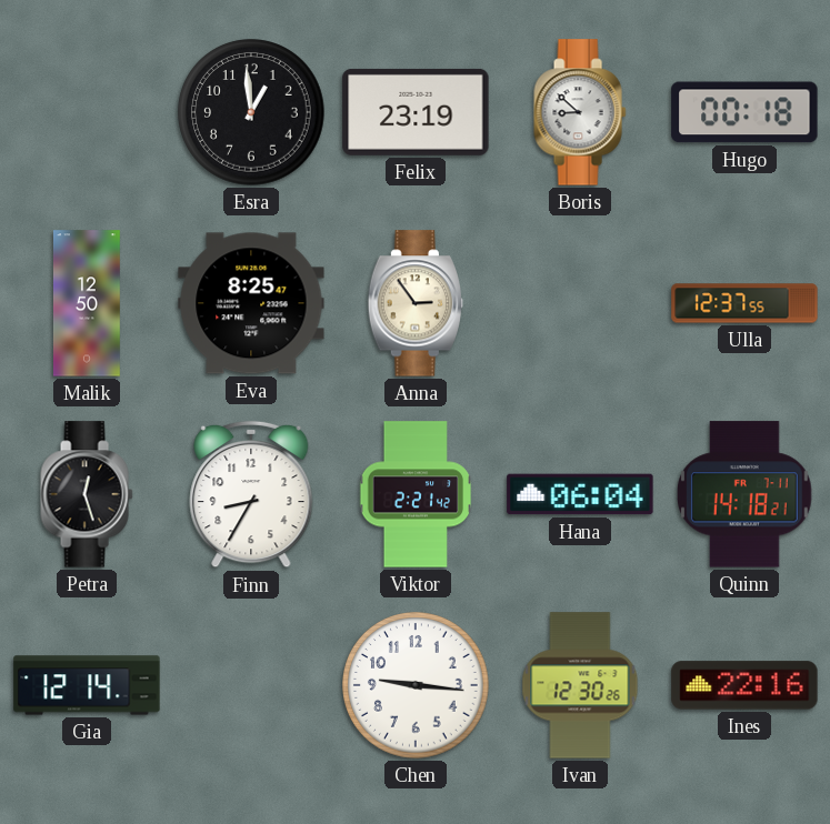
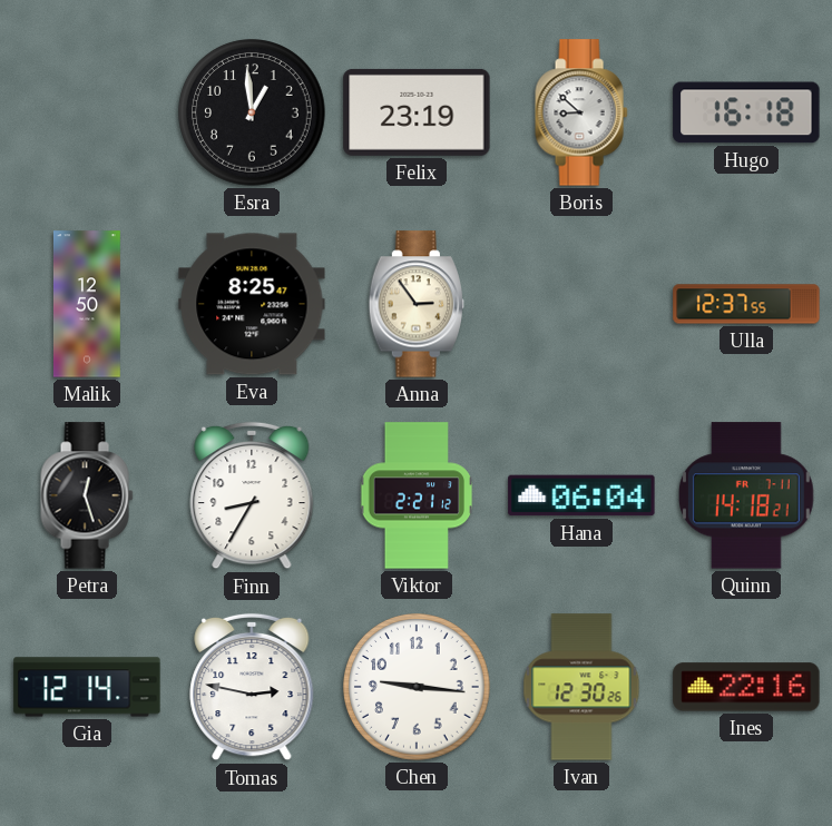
Hugo: 00:18 -> 16:18
Viktor: 2:21:42 -> 2:21:12
Tomas: none -> 2:47
